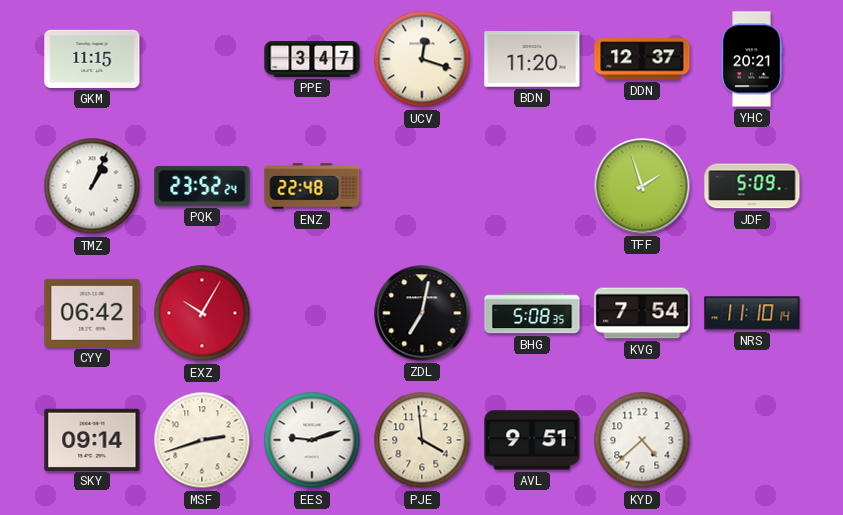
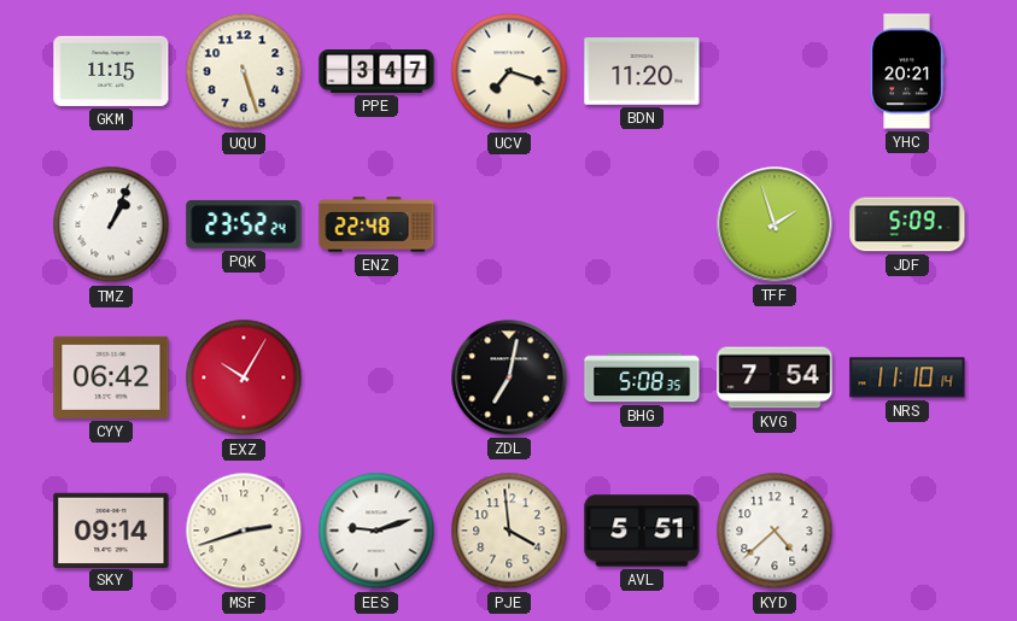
UQU: none -> 5:27
UCV: 12:18 -> 7:18
DDN: 12:37 -> none
AVL: 9:51 -> 5:51
